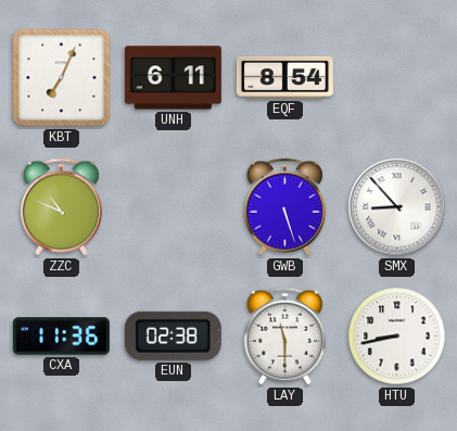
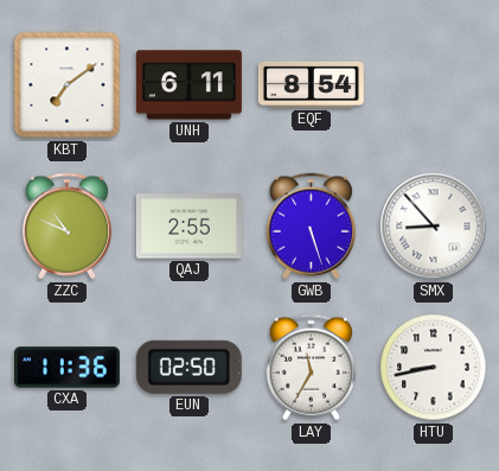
KBT: 7:04 -> 7:09
QAJ: none -> 2:55
EUN: 02:38 -> 02:50
LAY: 11:30 -> 11:35
